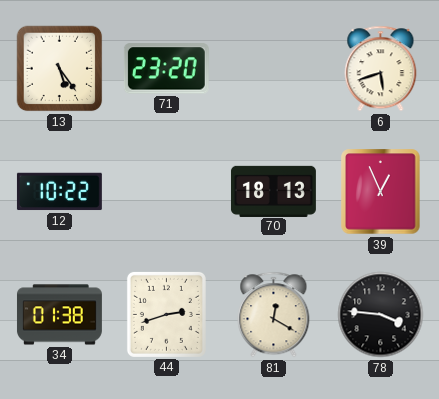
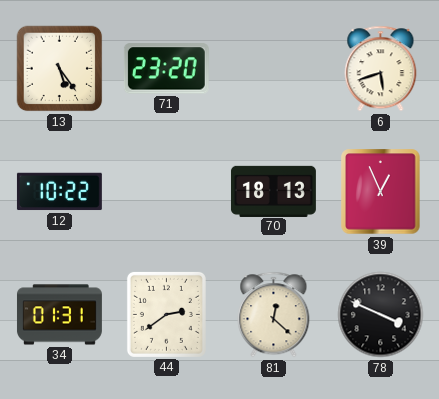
34: 01:38 -> 01:31
44: 2:42 -> 2:39
81: 12:20 -> 12:22
78: 3:46 -> 3:49
